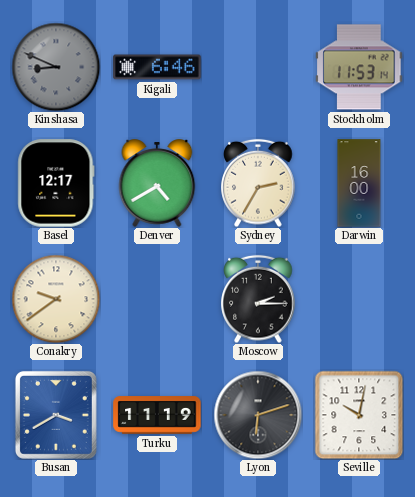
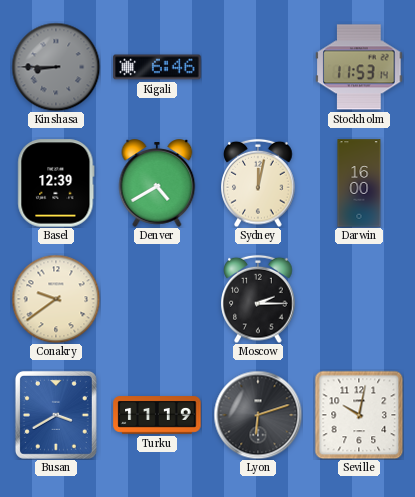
Kinshasa: 8:49 -> 8:45
Basel: 12:17 -> 12:39
Sydney: 2:35 -> 12:02
